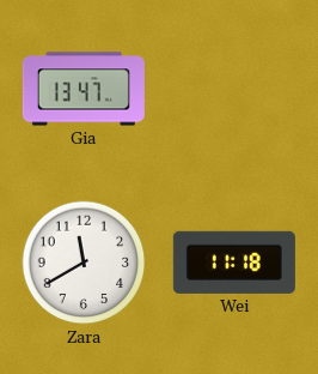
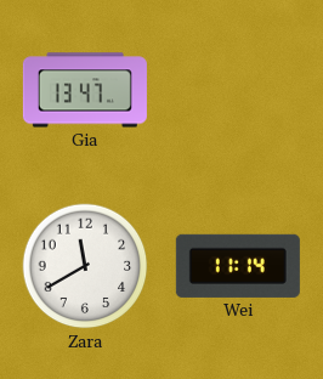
Wei: 11:18 -> 11:14
